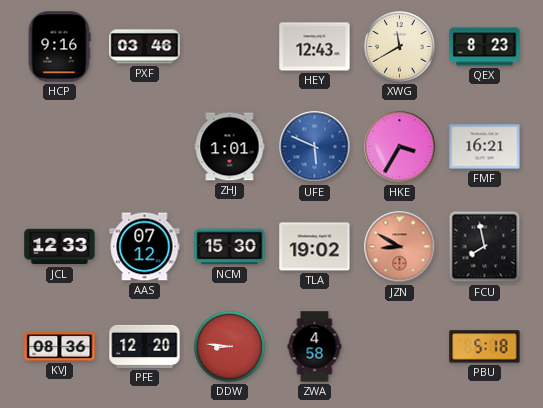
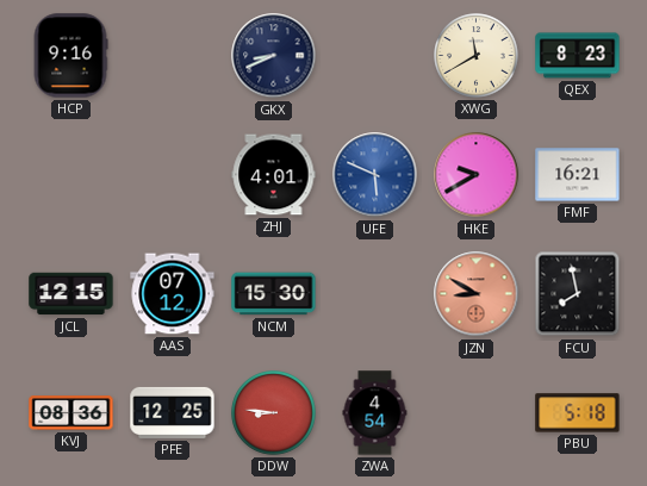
PXF: 03:46 -> none
GKX: none -> 8:41
HEY: 12:43 -> none
ZHJ: 1:01 -> 4:01
HKE: 3:35 -> 9:40
JCL: 12:33 -> 12:15
TLA: 19:02 -> none
PFE: 12:20 -> 12:25
ZWA: 4:58 -> 4:54
